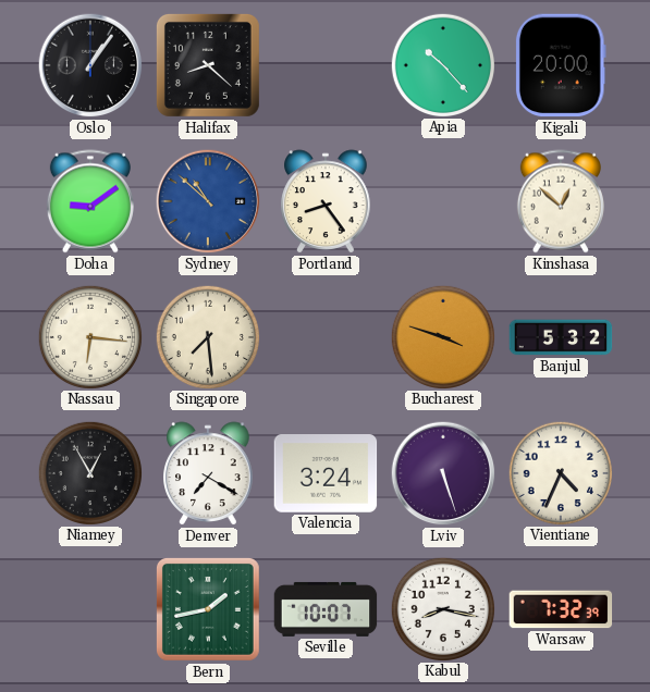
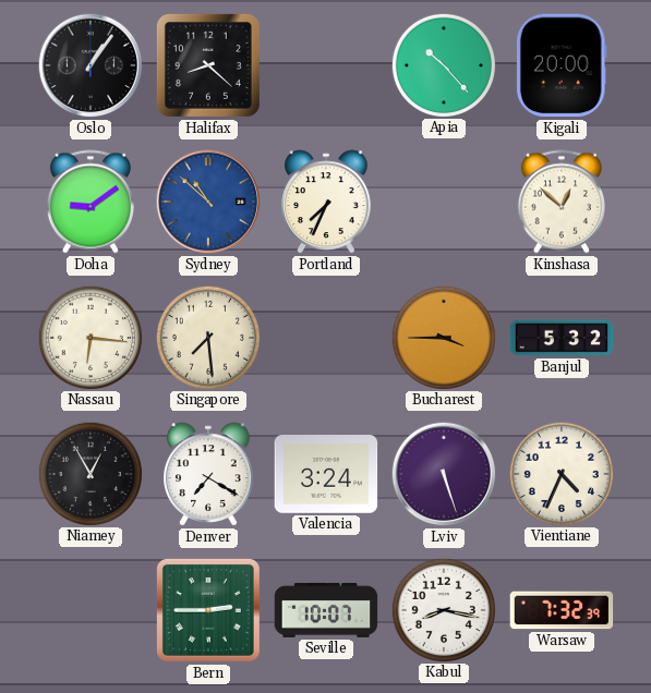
Portland: 8:24 -> 7:34
Bucharest: 3:48 -> 3:45
Bern: 1:43 -> 2:45
